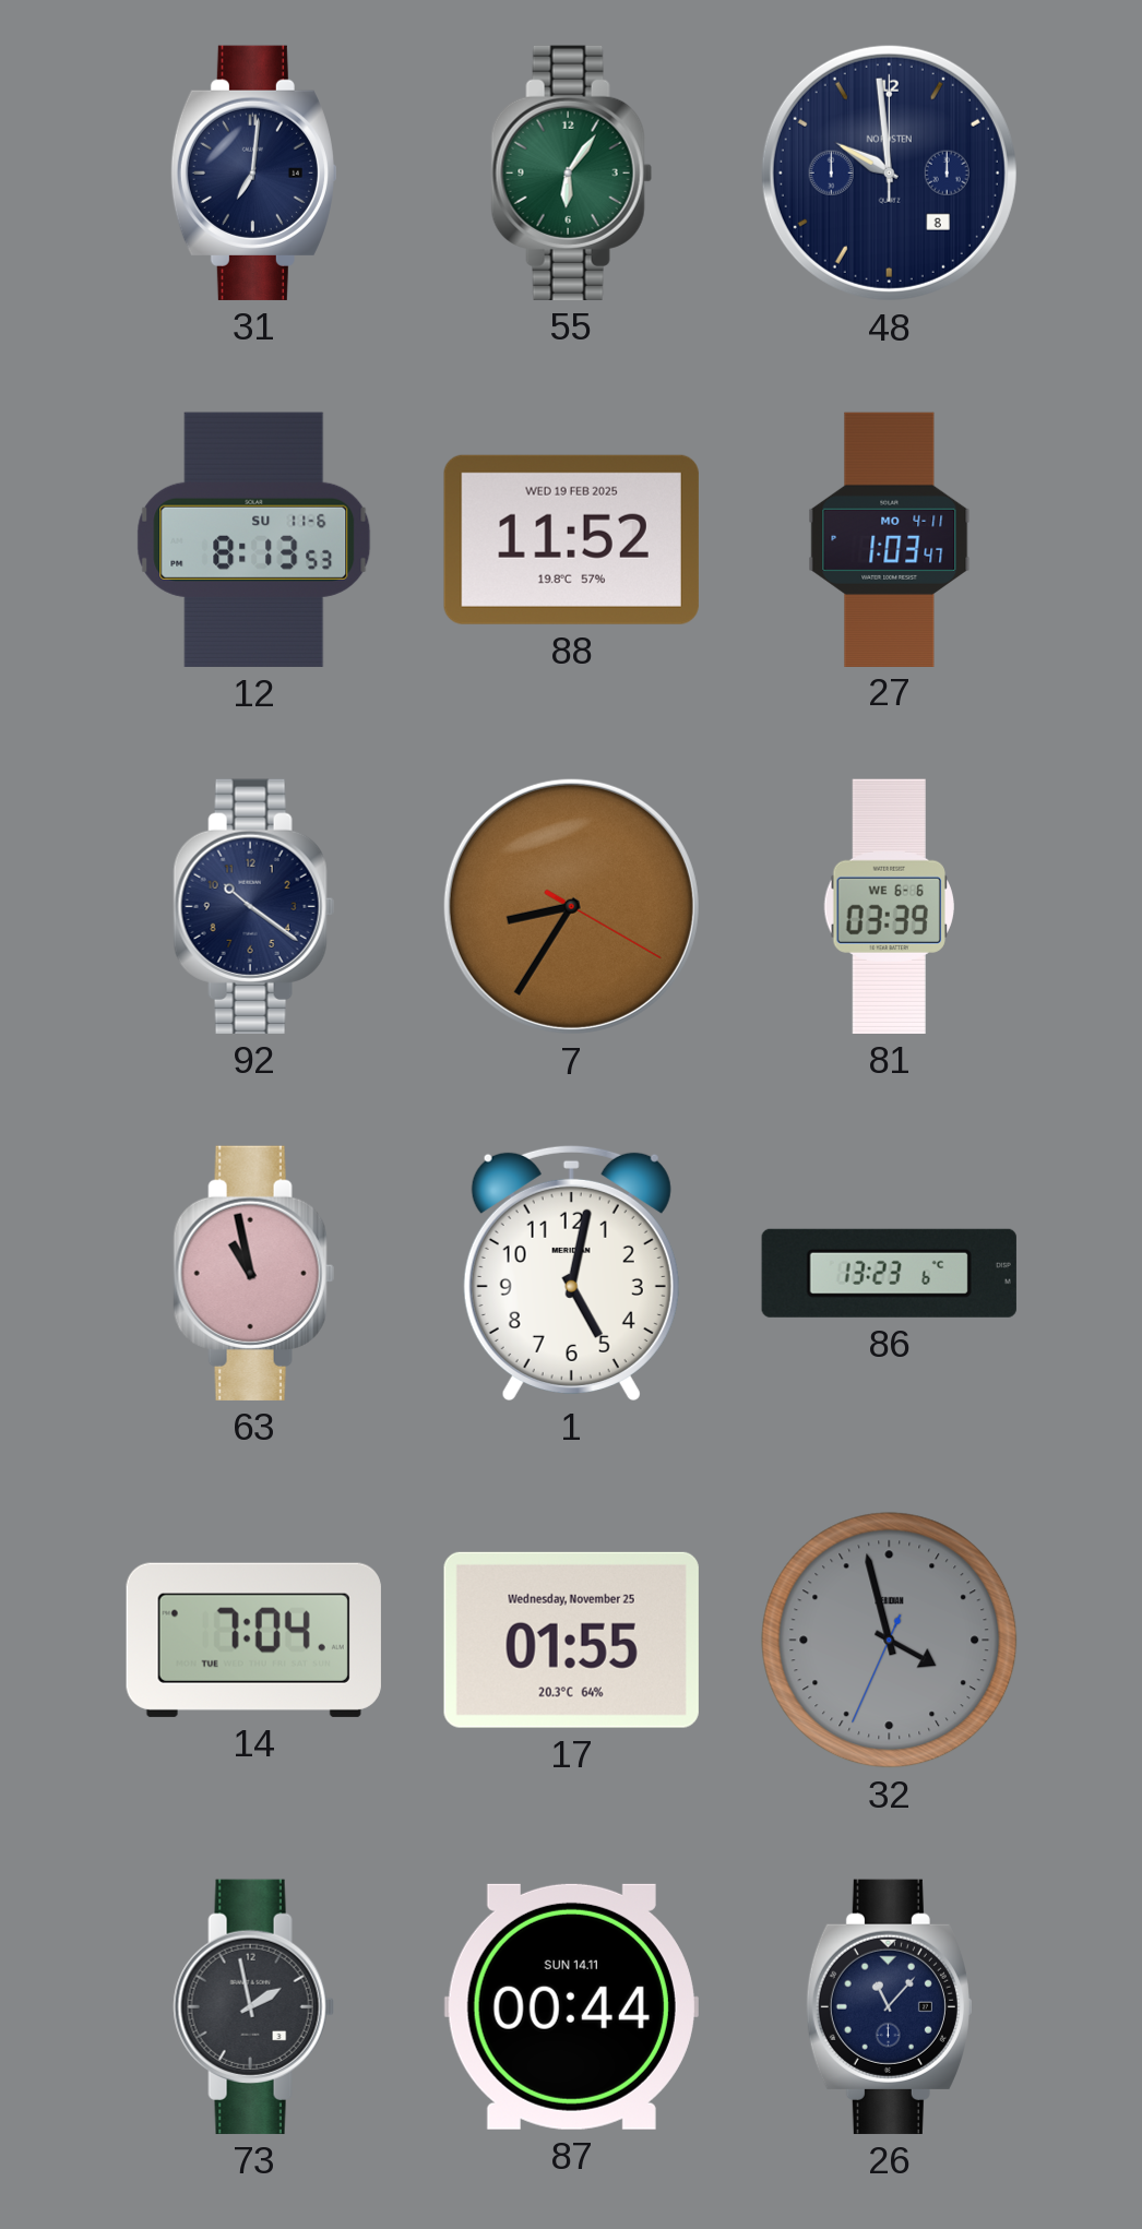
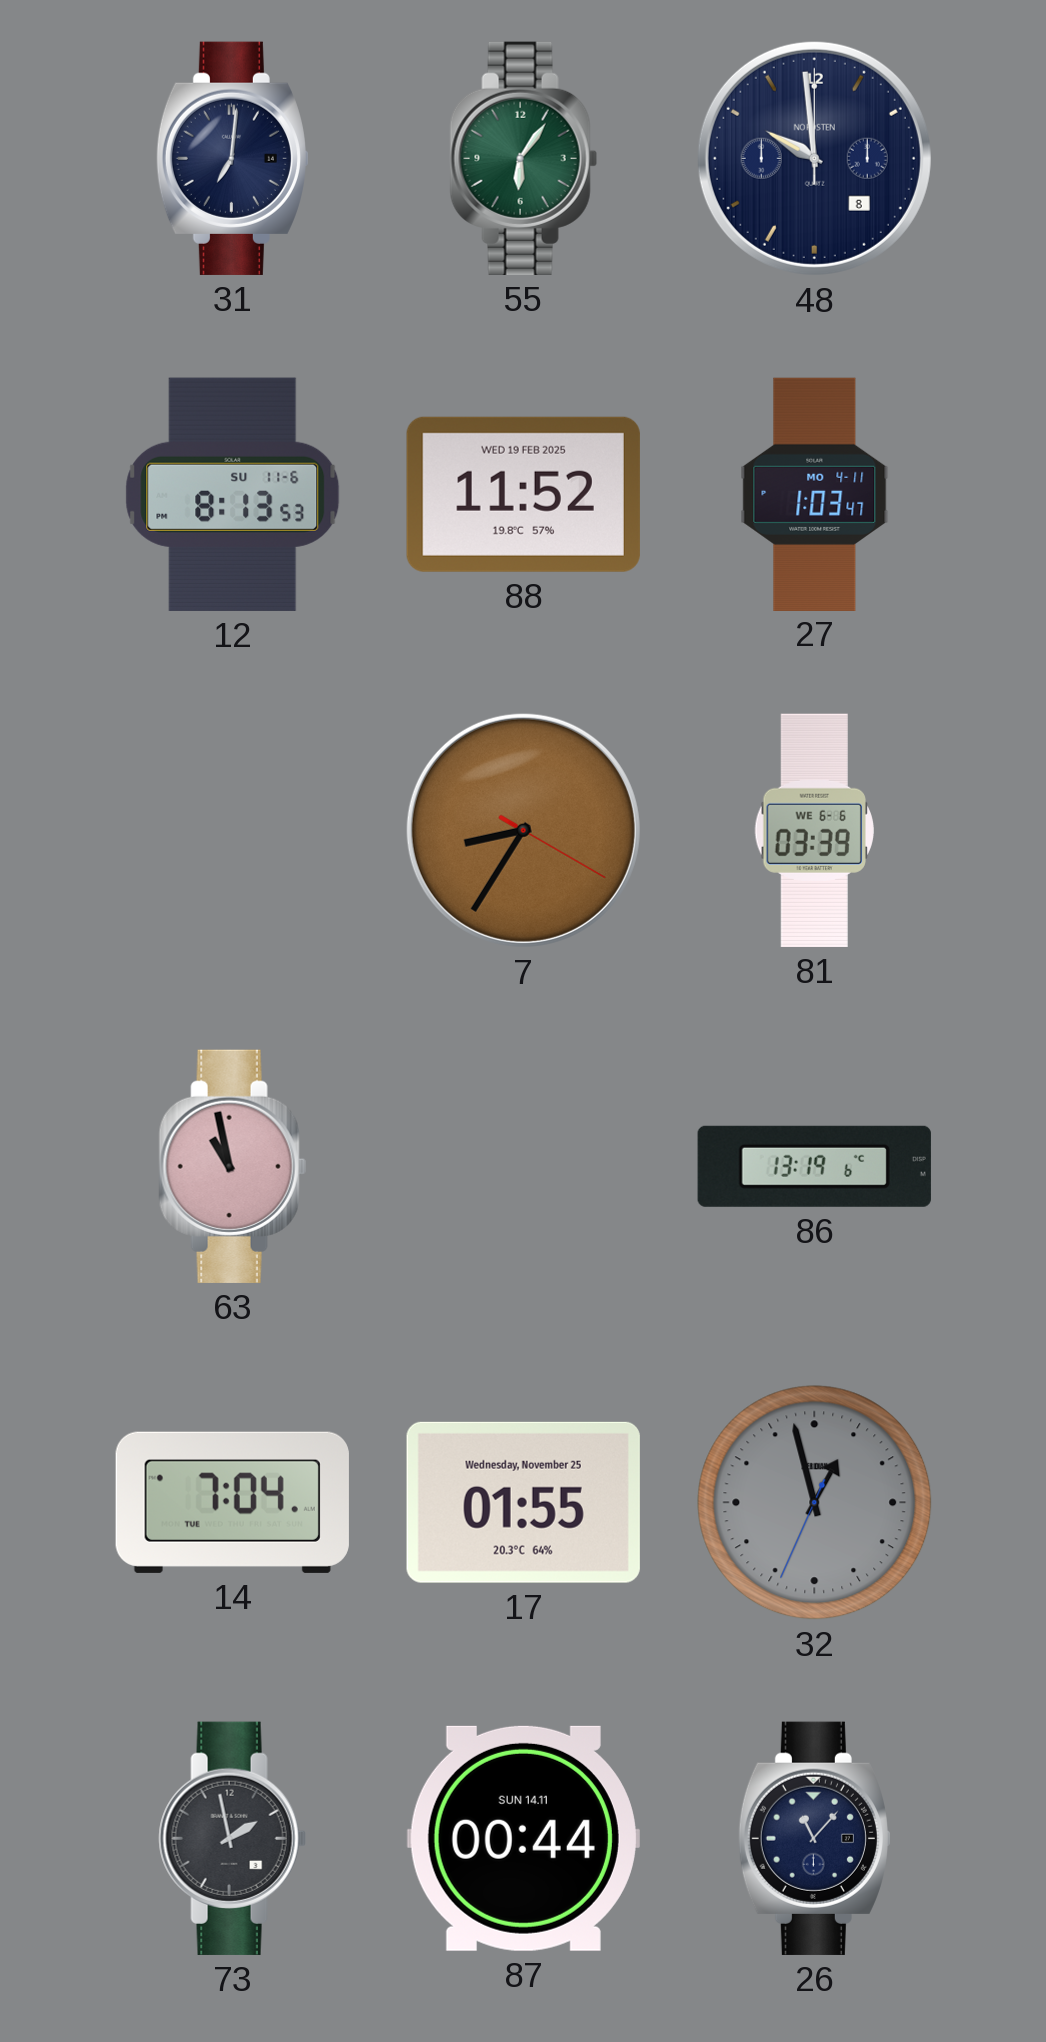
92: 10:21 -> none
1: 5:02 -> none
86: 13:23 -> 13:19
32: 3:57 -> 12:57
